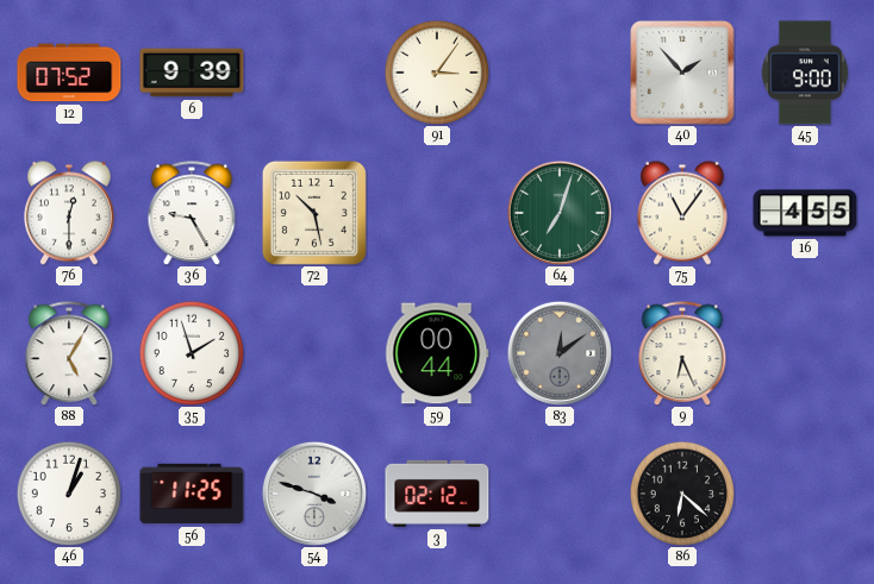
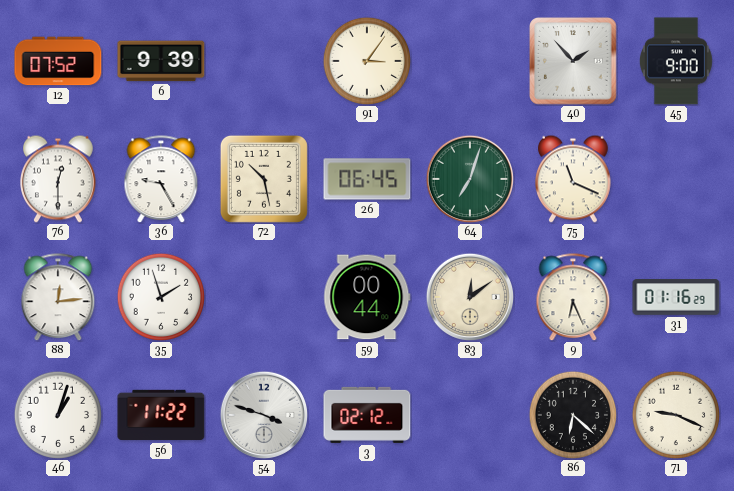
26: none -> 06:45
75: 11:06 -> 11:19
16: 4:55 -> none
88: 5:05 -> 12:14
83 dial: grey -> cream
31: none -> 01:16
56: 11:25 -> 11:22
71: none -> 9:19
